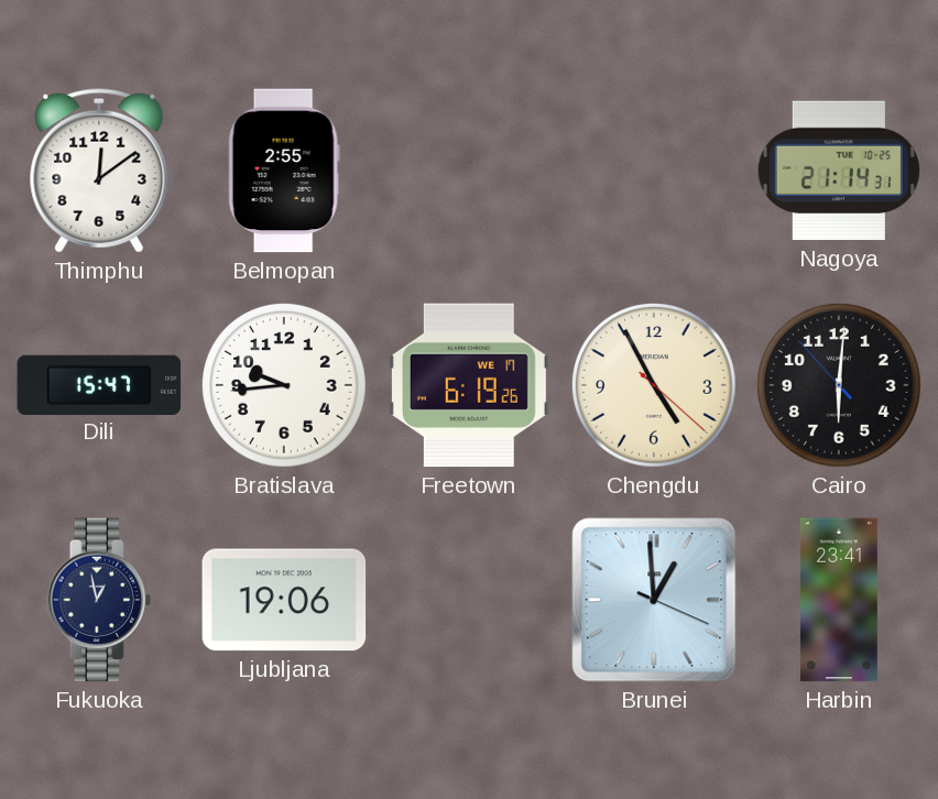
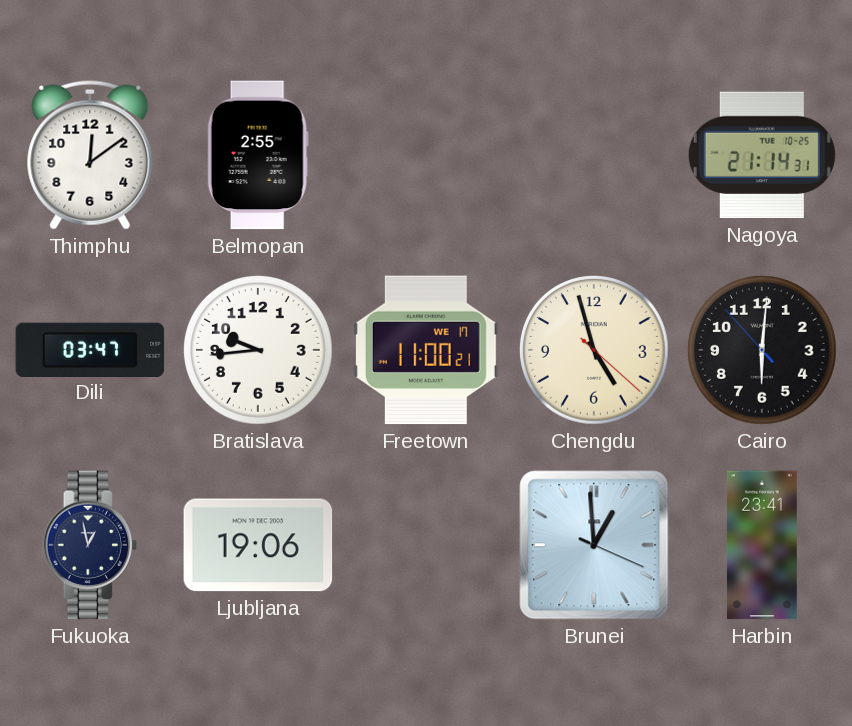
Dili: 15:47 -> 03:47
Freetown: 6:19 -> 11:00
Chengdu: 4:55 -> 4:57
